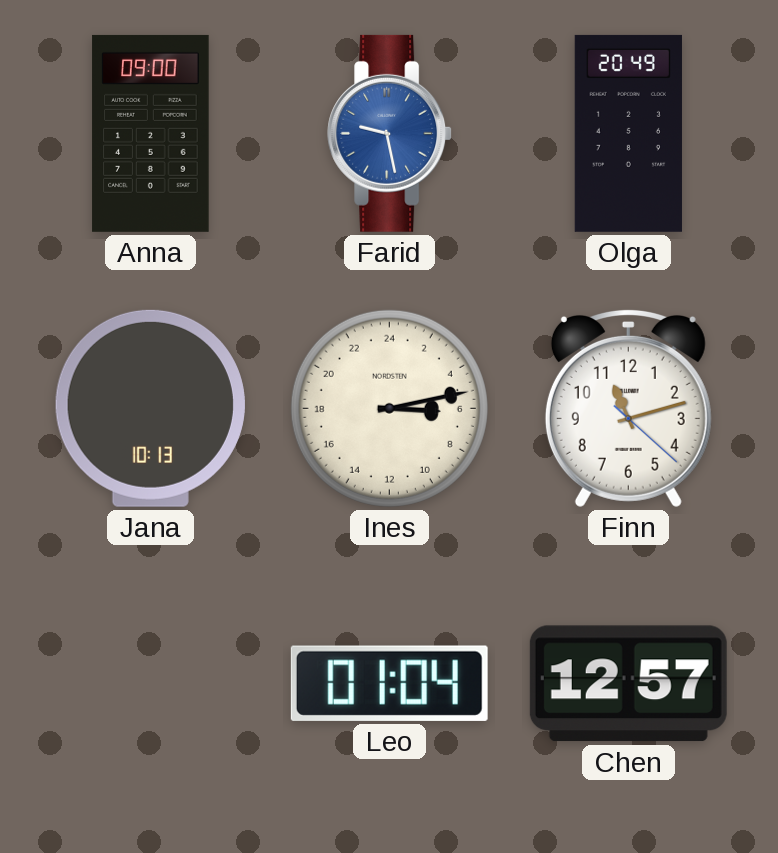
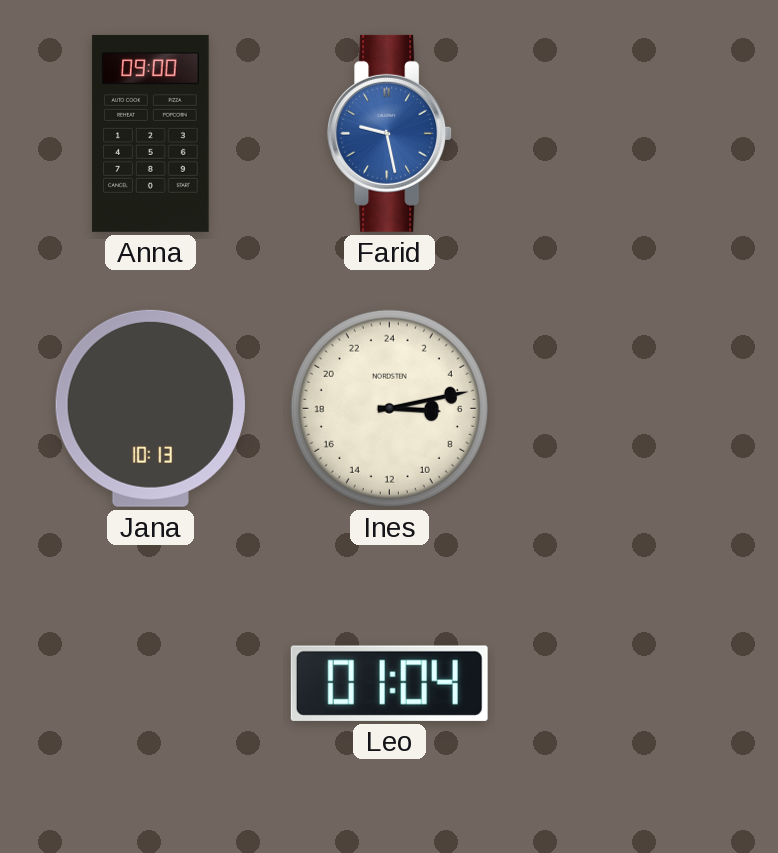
Olga: 20:49 -> none
Finn: 11:12 -> none
Chen: 12:57 -> none
